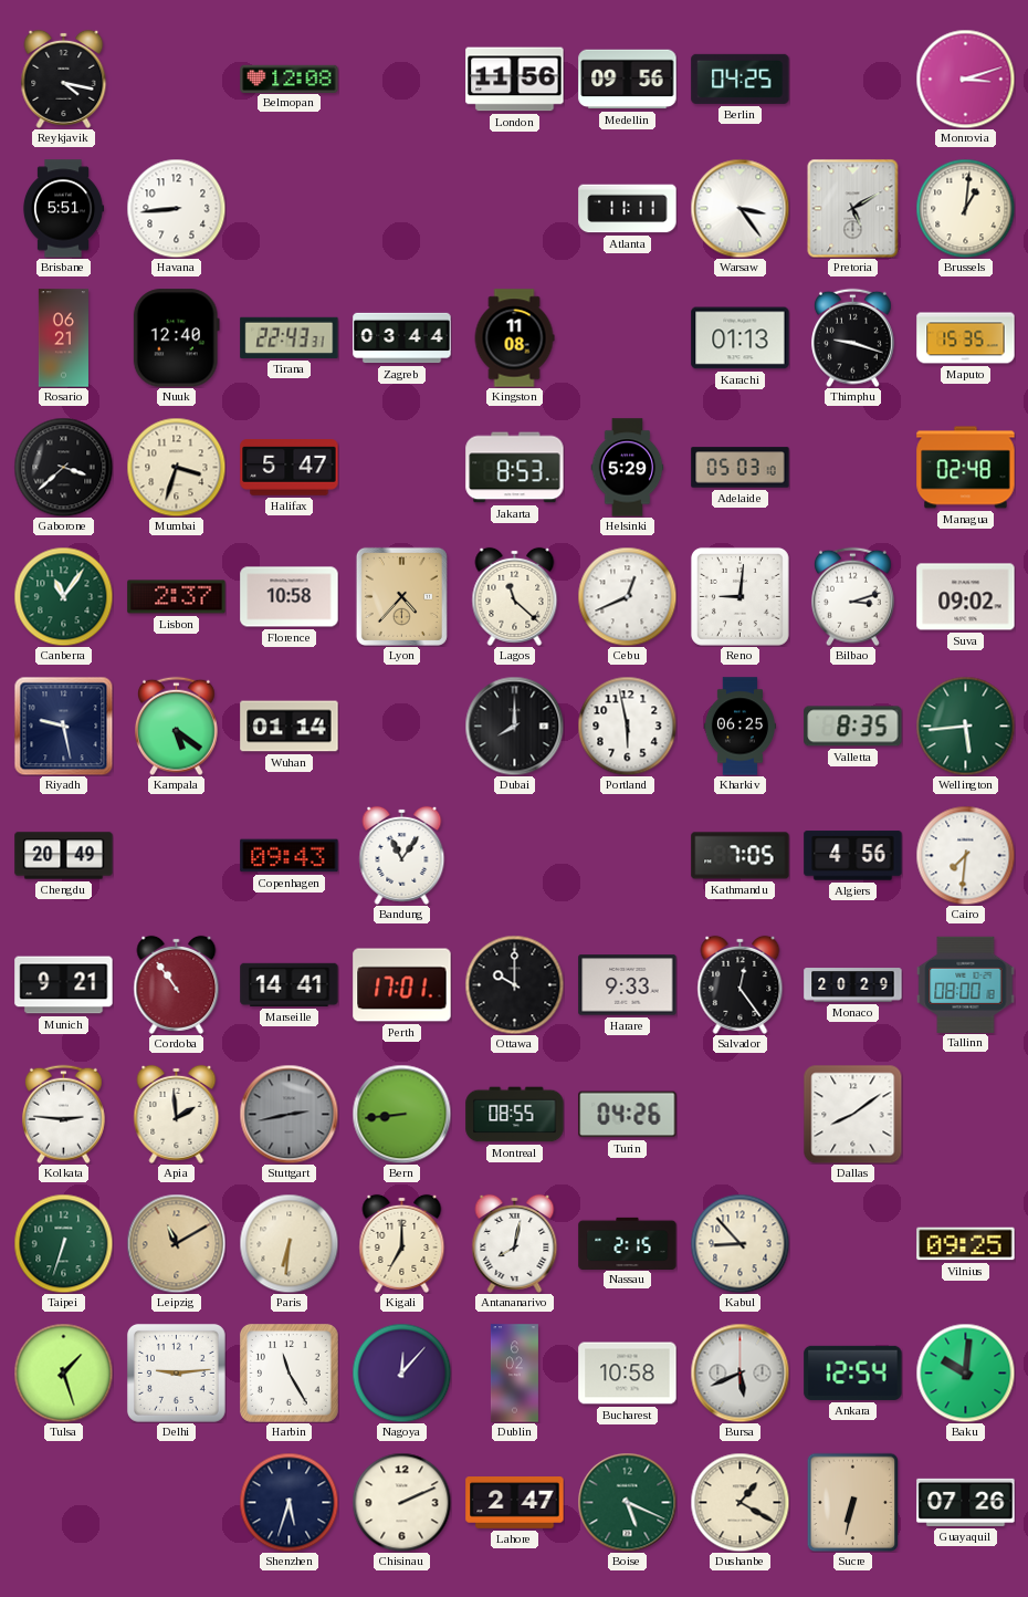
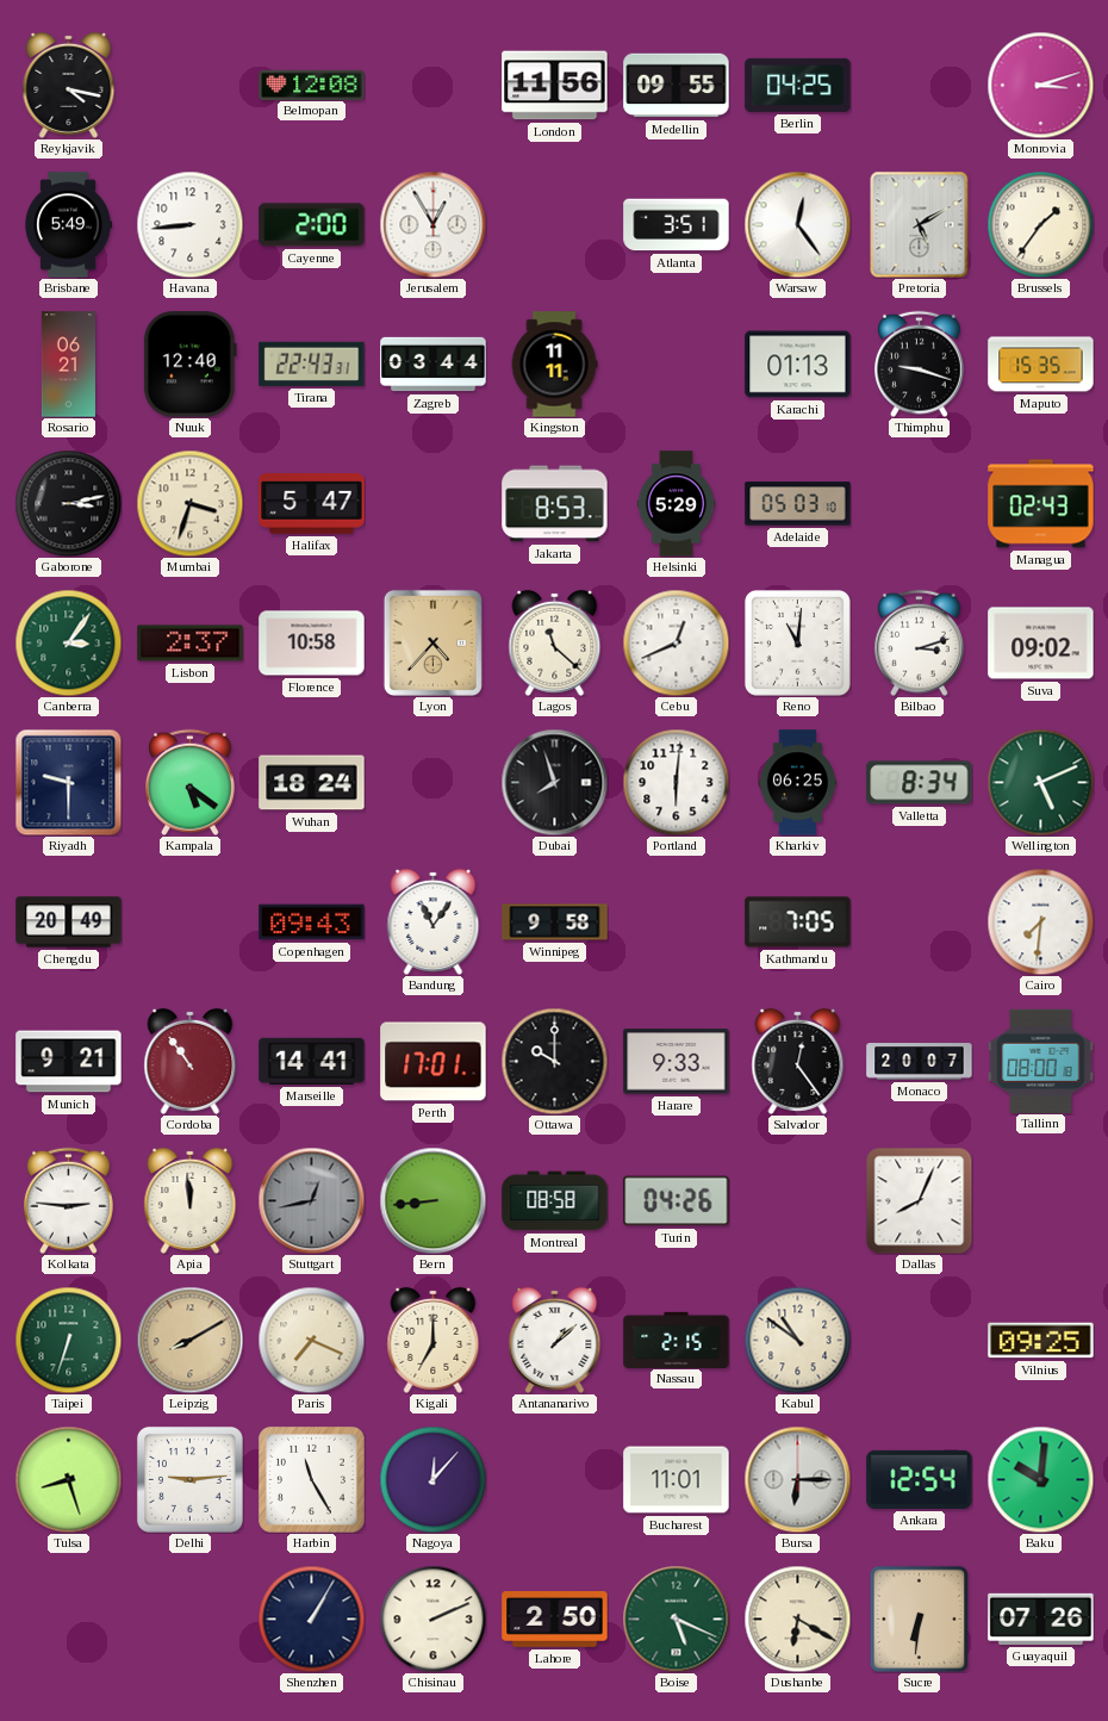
Medellin: 09:56 -> 09:55
Brisbane: 5:51 -> 5:49
Cayenne: none -> 2:00
Jerusalem: none -> 12:55
Atlanta: 11:11 -> 3:51
Warsaw: 3:24 -> 12:24
Brussels: 1:01 -> 1:36
Kingston: 11:08 -> 11:11
Gaborone: 3:38 -> 3:13
Managua: 02:48 -> 02:43
Canberra: 11:06 -> 3:06
Reno: 9:01 -> 11:01
Riyadh: 9:28 -> 9:30
Wuhan: 01:14 -> 18:24
Dubai: 8:00 -> 7:57
Portland: 5:58 -> 6:01
Valletta: 8:35 -> 8:34
Wellington: 5:44 -> 5:11
Winnipeg: none -> 9:58
Algiers: 4:56 -> none
Monaco: 20:29 -> 20:07
Apia: 1:59 -> 11:59
Stuttgart: 2:43 -> 12:43
Montreal: 08:55 -> 08:58
Dallas: 8:09 -> 8:04
Leipzig: 11:10 -> 8:10
Paris: 6:31 -> 7:19
Antananarivo: 8:02 -> 1:08
Kabul: 8:53 -> 10:51
Tulsa: 1:27 -> 8:27
Dublin: 6:02 -> none
Bucharest: 10:58 -> 11:01
Bursa: 5:41 -> 6:15
Shenzhen: 5:33 -> 1:05
Lahore: 2:47 -> 2:50
Dushanbe: 1:20 -> 6:20
Sucre: 6:32 -> 6:31
